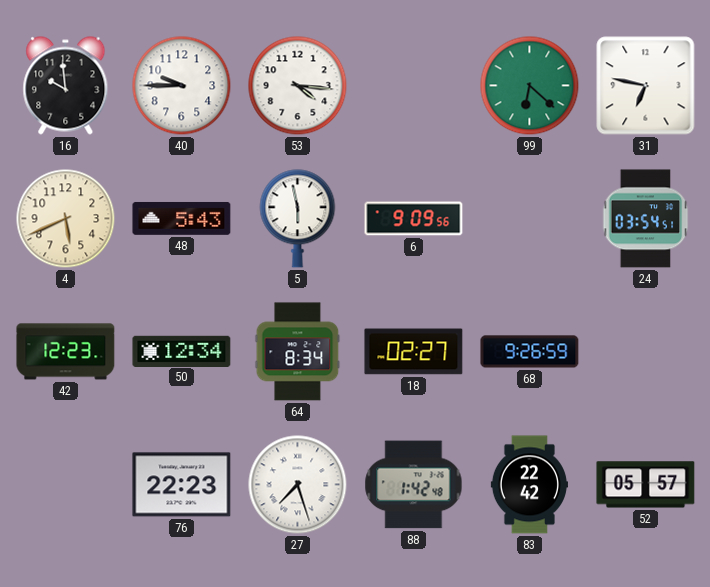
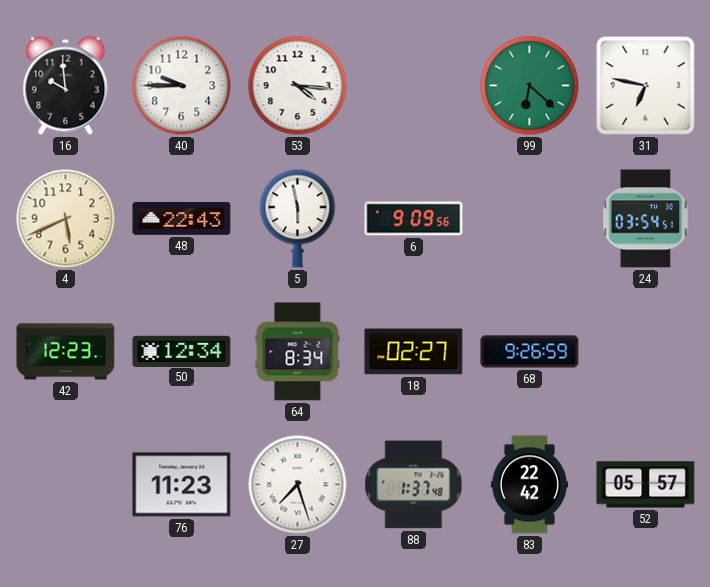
48: 5:43 -> 22:43
76: 22:23 -> 11:23
88: 1:42 -> 1:37
